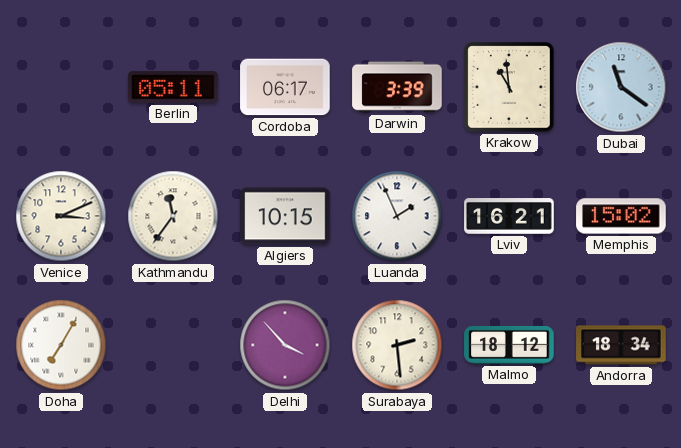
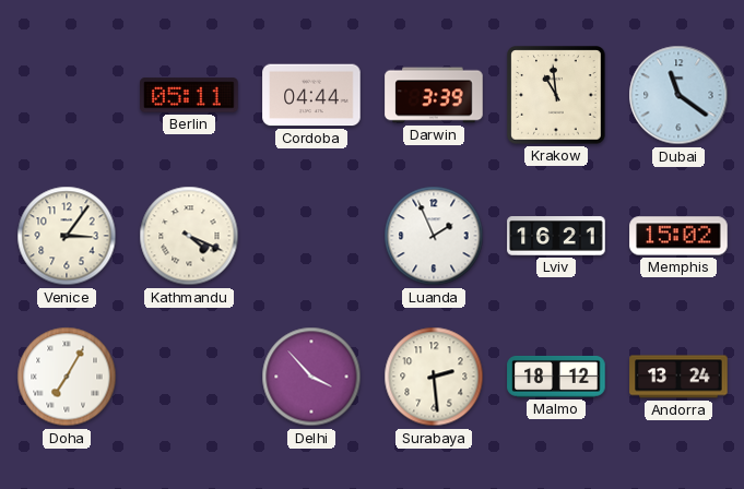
Cordoba: 06:17 -> 04:44
Venice: 3:11 -> 3:06
Kathmandu: 11:36 -> 4:19
Algiers: 10:15 -> none
Andorra: 18:34 -> 13:24
